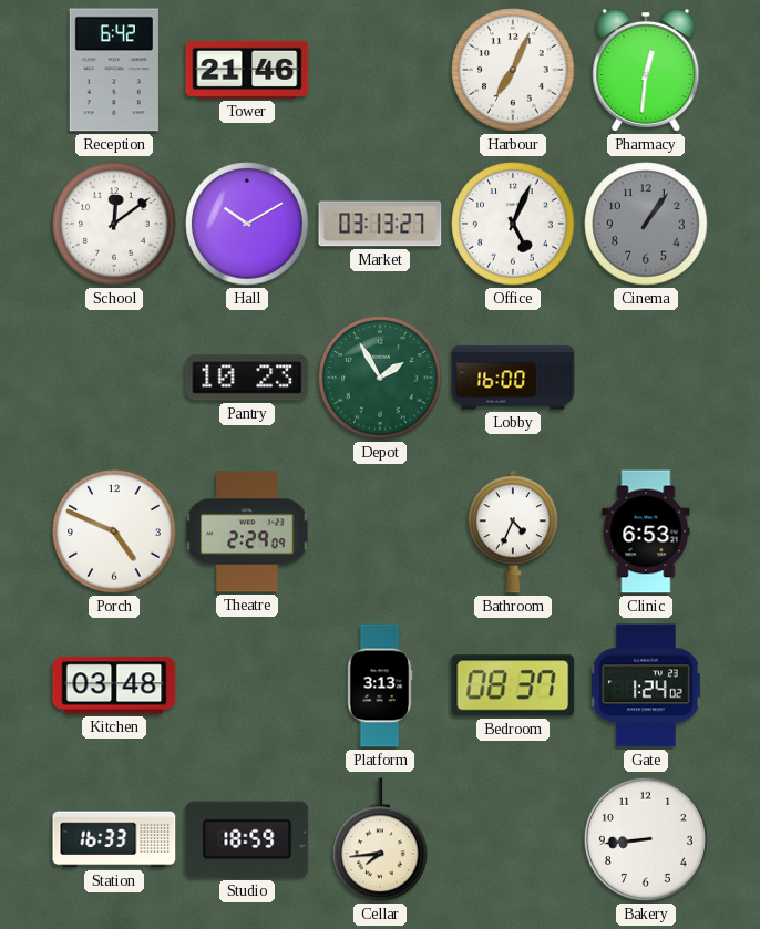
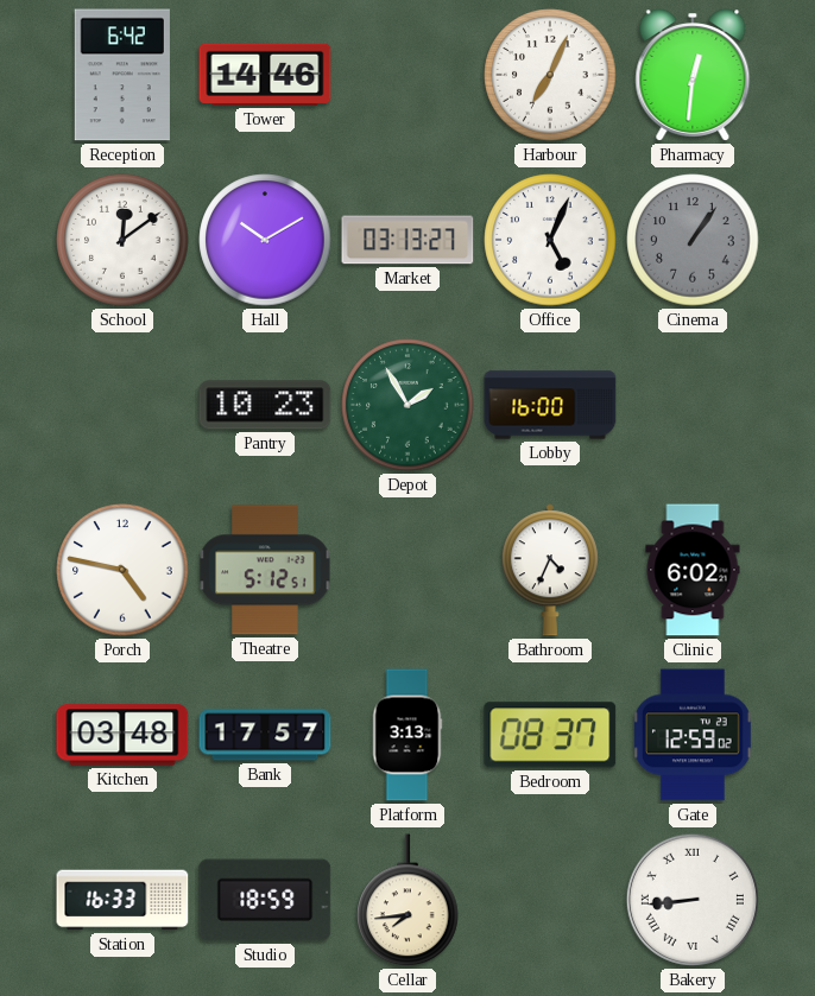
Tower: 21:46 -> 14:46
Porch: 4:49 -> 4:47
Theatre: 2:29 -> 5:12
Clinic: 6:53 -> 6:02
Bank: none -> 17:57
Gate: 1:24 -> 12:59
Bakery numerals: Arabic -> Roman
